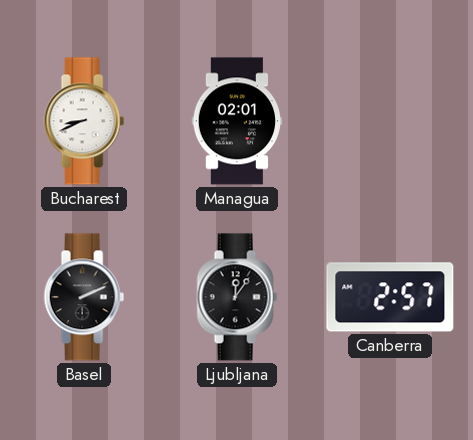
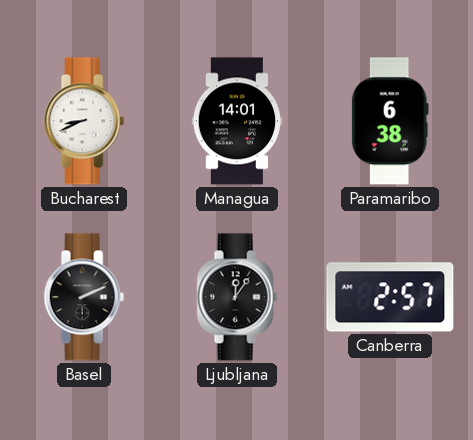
Managua: 02:01 -> 14:01
Paramaribo: none -> 6:38
